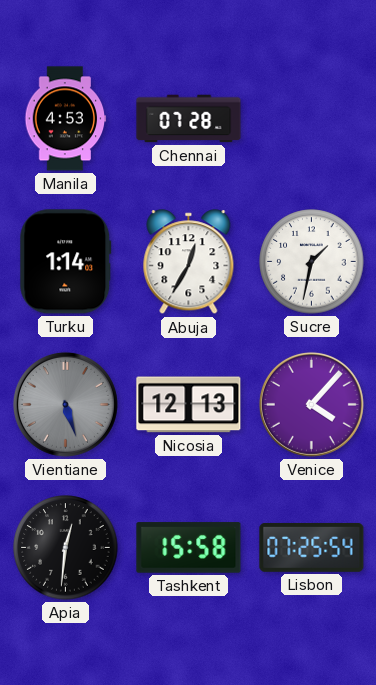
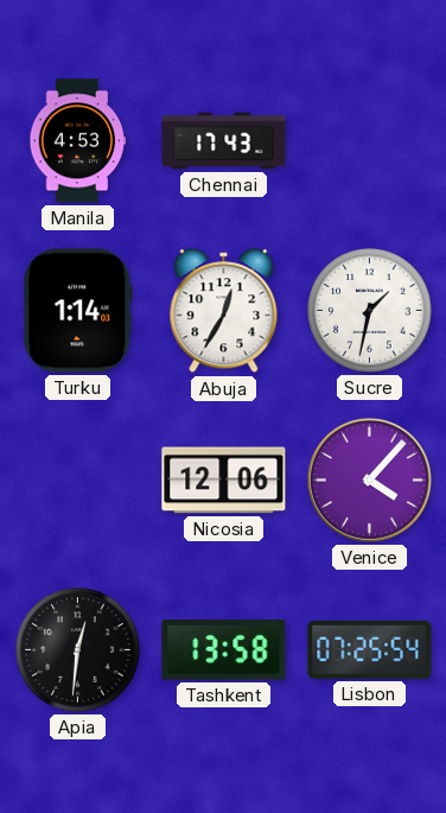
Chennai: 07:28 -> 17:43
Vientiane: 5:27 -> none
Nicosia: 12:13 -> 12:06
Tashkent: 15:58 -> 13:58
